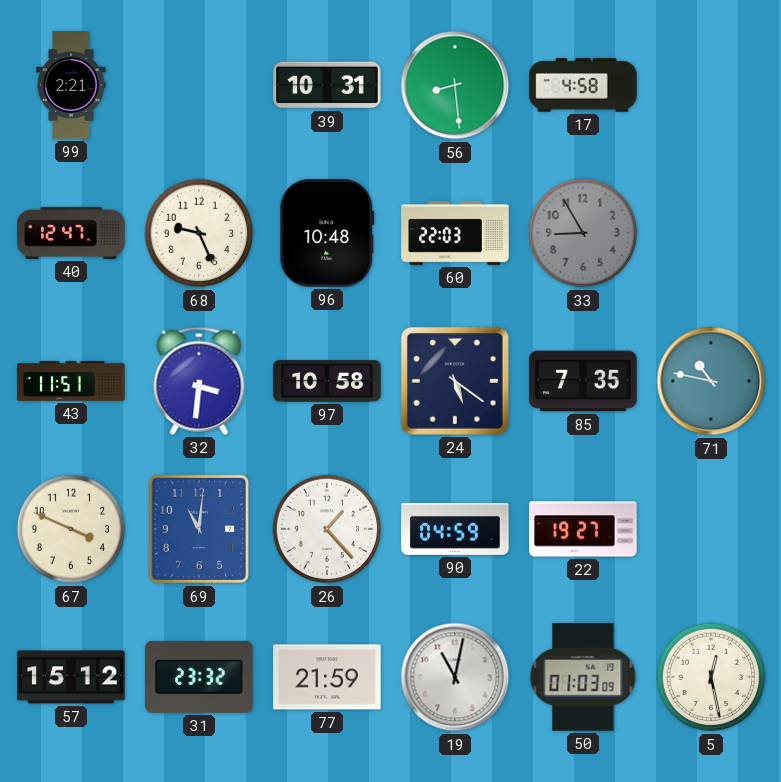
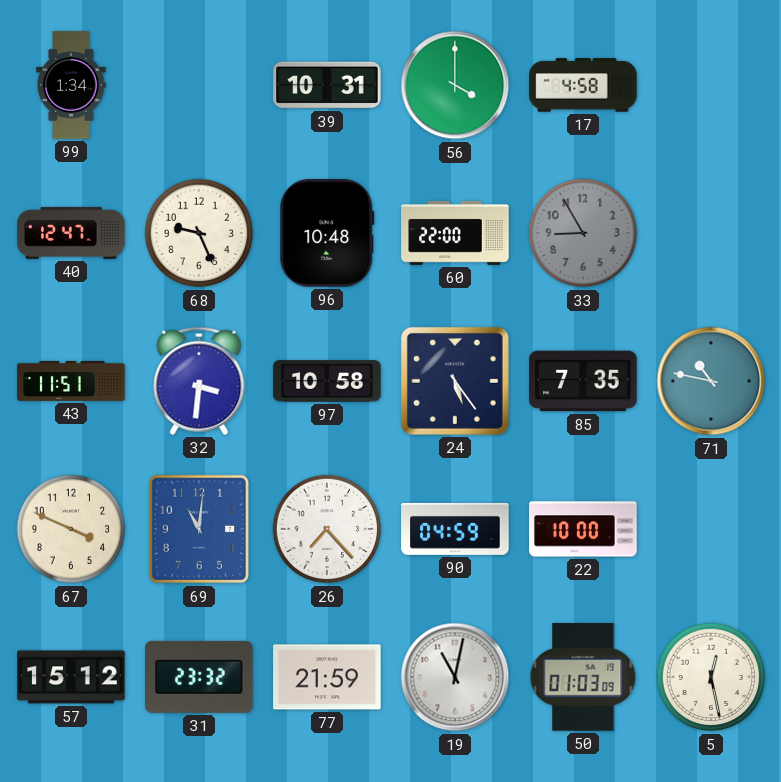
99: 2:21 -> 1:34
56: 8:29 -> 4:00
60: 22:03 -> 22:00
24: 5:21 -> 5:24
26: 1:23 -> 7:23
22: 19:27 -> 10:00
